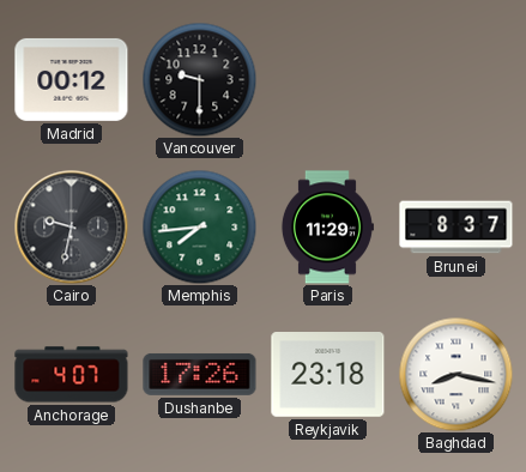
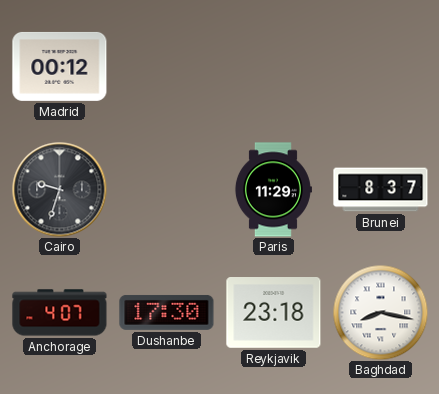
Vancouver: 9:30 -> none
Cairo: 9:32 -> 9:33
Memphis: 7:44 -> none
Dushanbe: 17:26 -> 17:30
